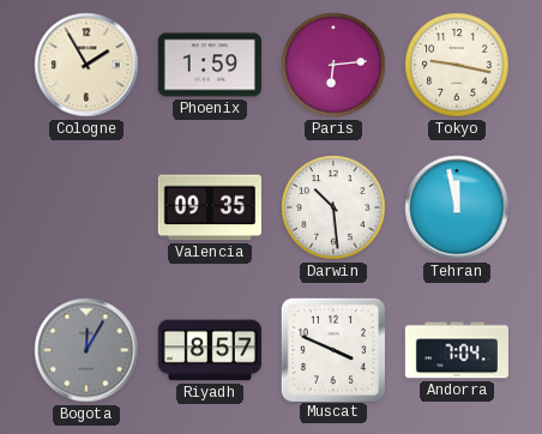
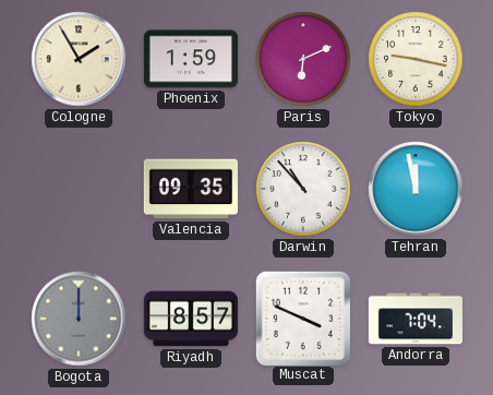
Paris: 6:14 -> 6:11
Darwin: 10:29 -> 10:53
Bogota: 12:05 -> 12:00
